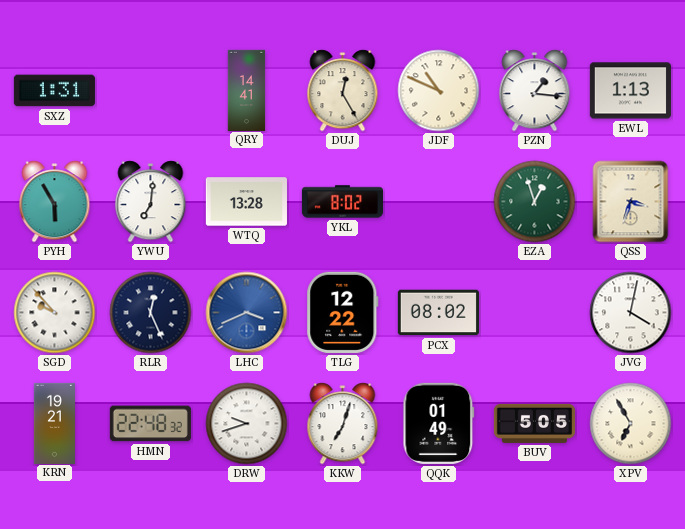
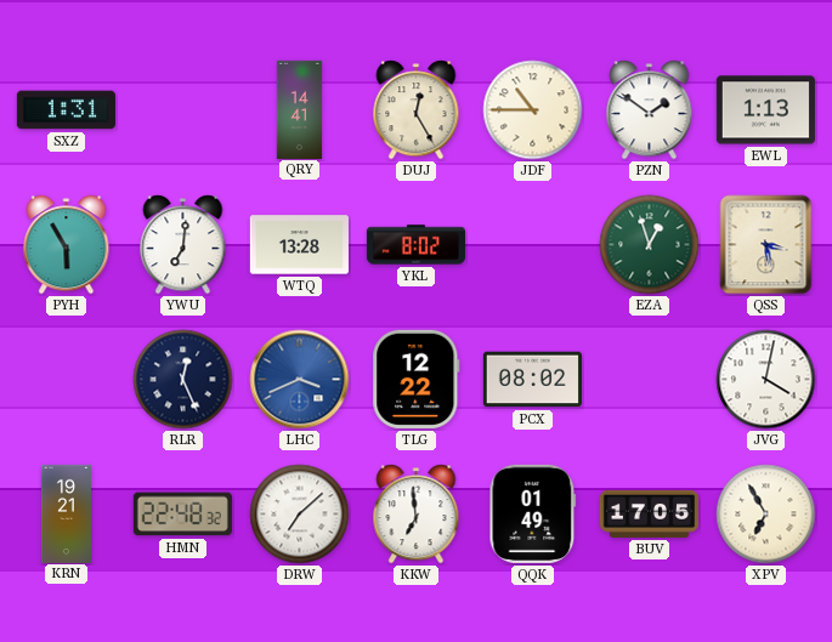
JDF: 10:49 -> 10:45
PZN: 1:16 -> 1:51
QSS: 3:33 -> 3:28
SGD: 9:53 -> none
DRW: 9:42 -> 7:08
KKW: 7:03 -> 6:59
BUV: 5:05 -> 17:05
